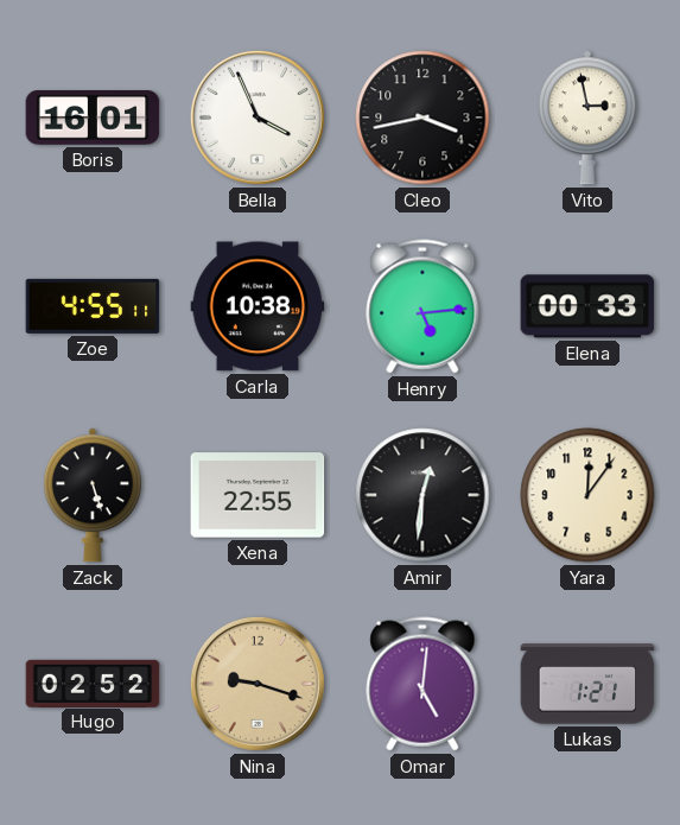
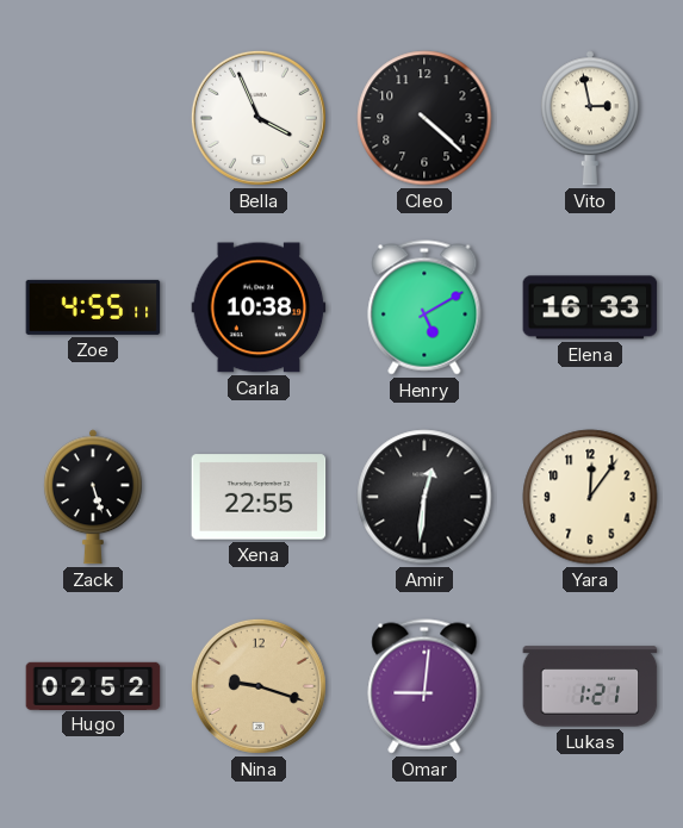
Boris: 16:01 -> none
Cleo: 3:43 -> 4:22
Henry: 5:14 -> 5:10
Elena: 00:33 -> 16:33
Omar: 5:01 -> 9:01
